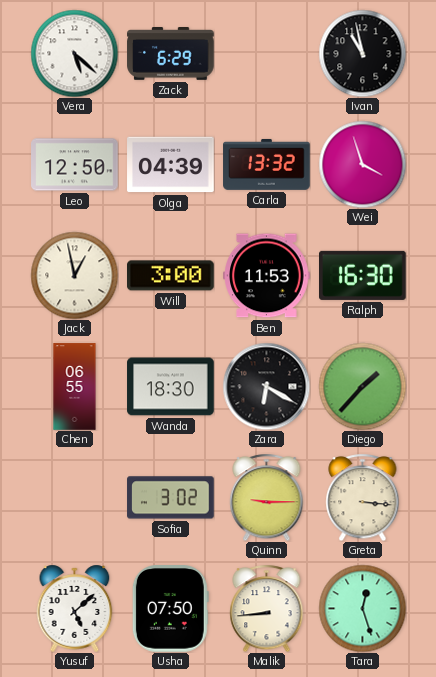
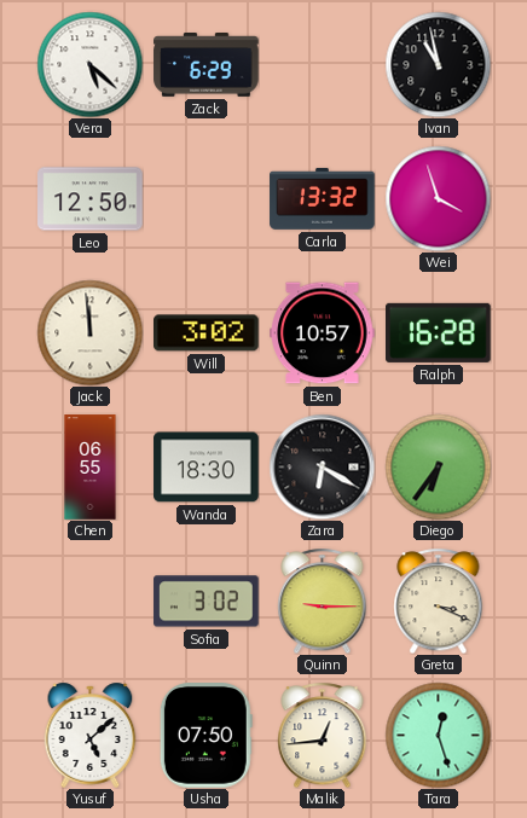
Olga: 04:39 -> none
Jack: 12:58 -> 11:59
Will: 3:00 -> 3:02
Ben: 11:53 -> 10:57
Ralph: 16:30 -> 16:28
Diego: 1:37 -> 6:36
Greta: 3:16 -> 3:19
Malik: 8:44 -> 12:44
